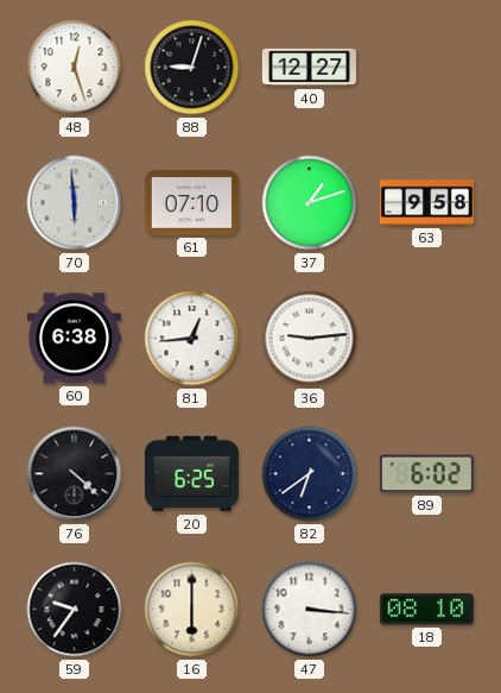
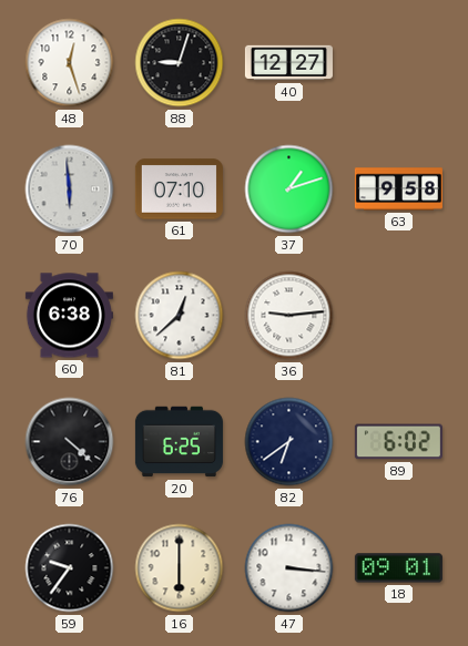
81: 12:44 -> 12:38
18: 08:10 -> 09:01
